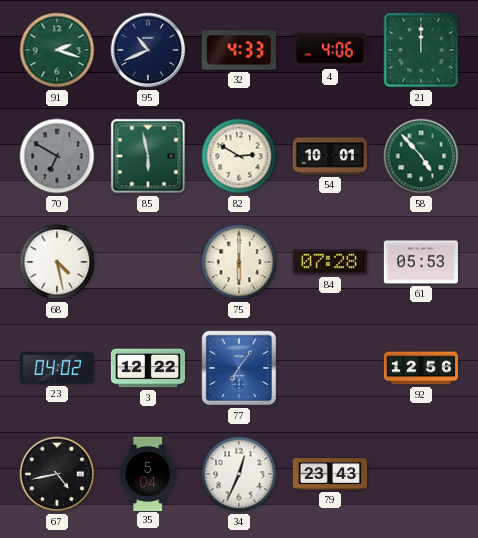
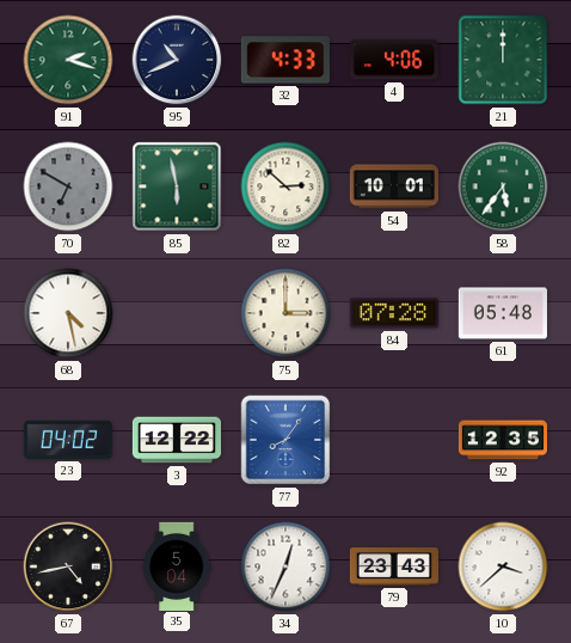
82: 2:50 -> 2:52
58: 4:53 -> 5:36
75: 6:00 -> 3:00
61: 05:53 -> 05:48
77: 7:06 -> 8:06
92: 12:56 -> 12:35
10: none -> 3:38
